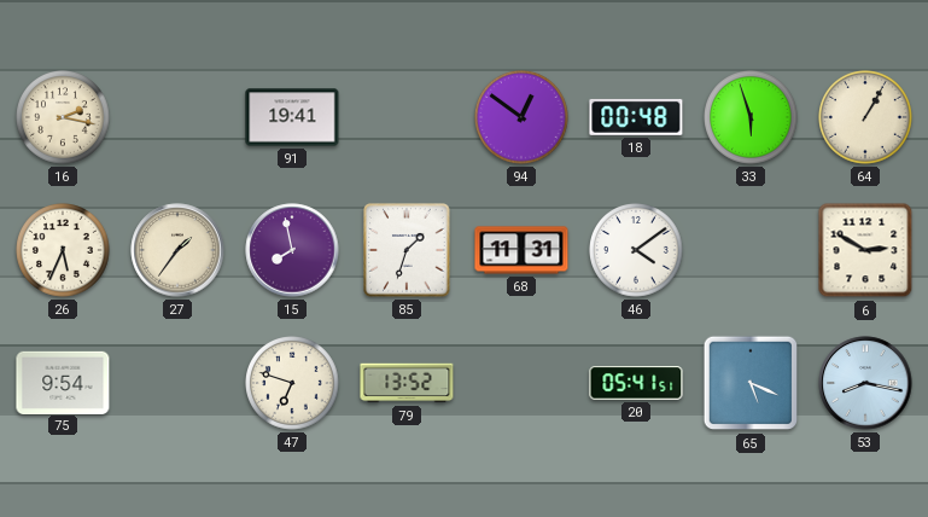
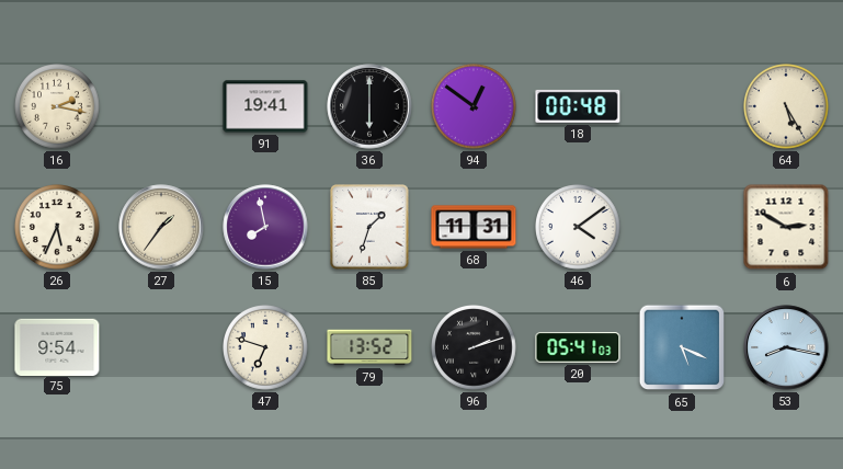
36: none -> 6:00
33: 5:57 -> none
64: 1:05 -> 5:25
96: none -> 2:12
20: 05:41:51 -> 05:41:03
